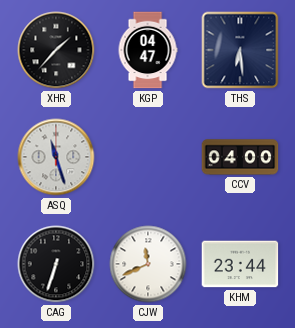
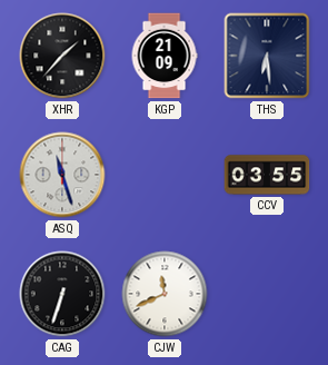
KGP: 04:47 -> 21:09
CCV: 04:00 -> 03:55
KHM: 23:44 -> none
